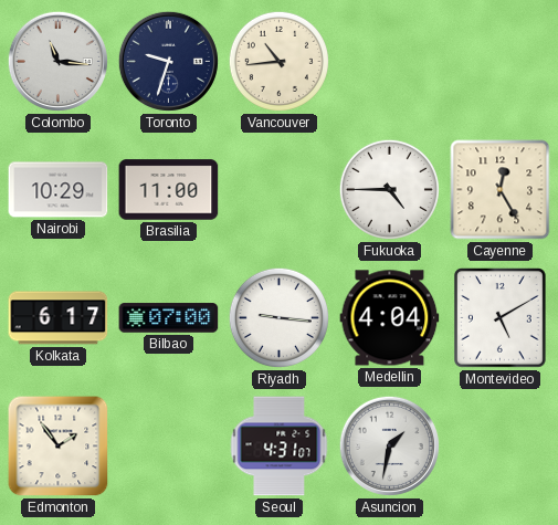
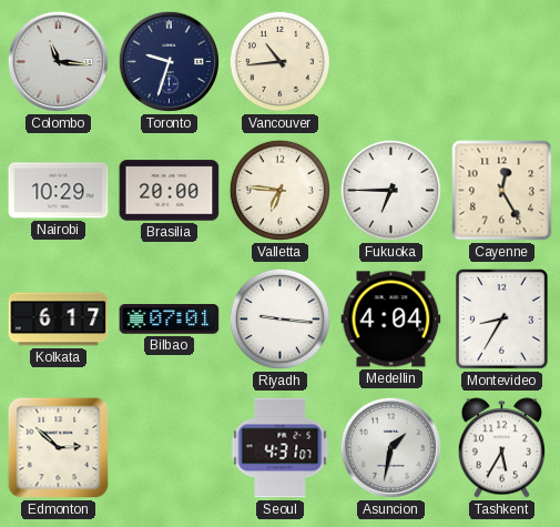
Brasilia: 11:00 -> 20:00
Valletta: none -> 6:46
Fukuoka: 4:45 -> 6:45
Bilbao: 07:00 -> 07:01
Montevideo: 5:10 -> 8:35
Edmonton: 1:54 -> 2:52
Tashkent: none -> 5:35
